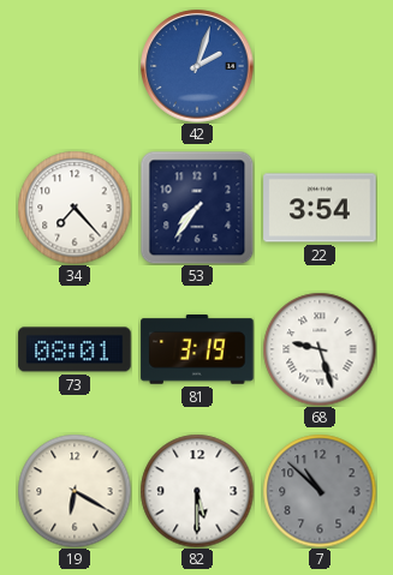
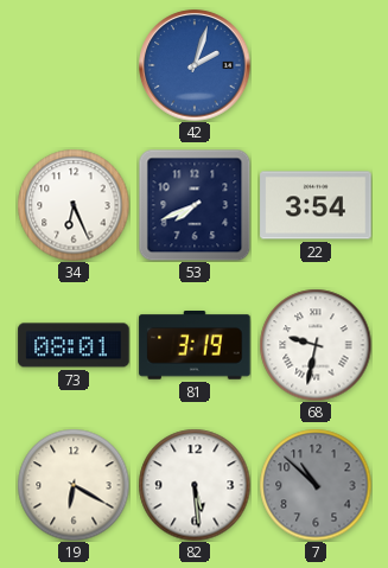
34: 7:23 -> 6:26
53: 7:36 -> 7:41
68: 9:27 -> 9:32
82: 5:30 -> 5:29
